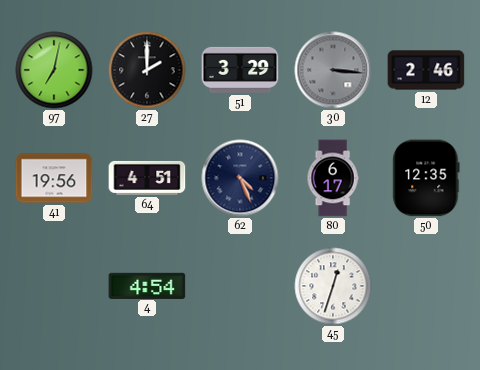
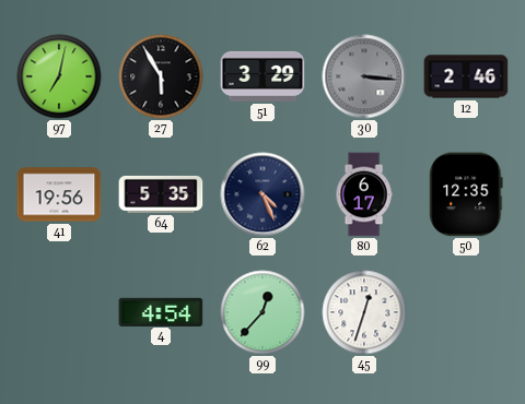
27: 2:00 -> 5:55
64: 4:51 -> 5:35
99: none -> 12:37
